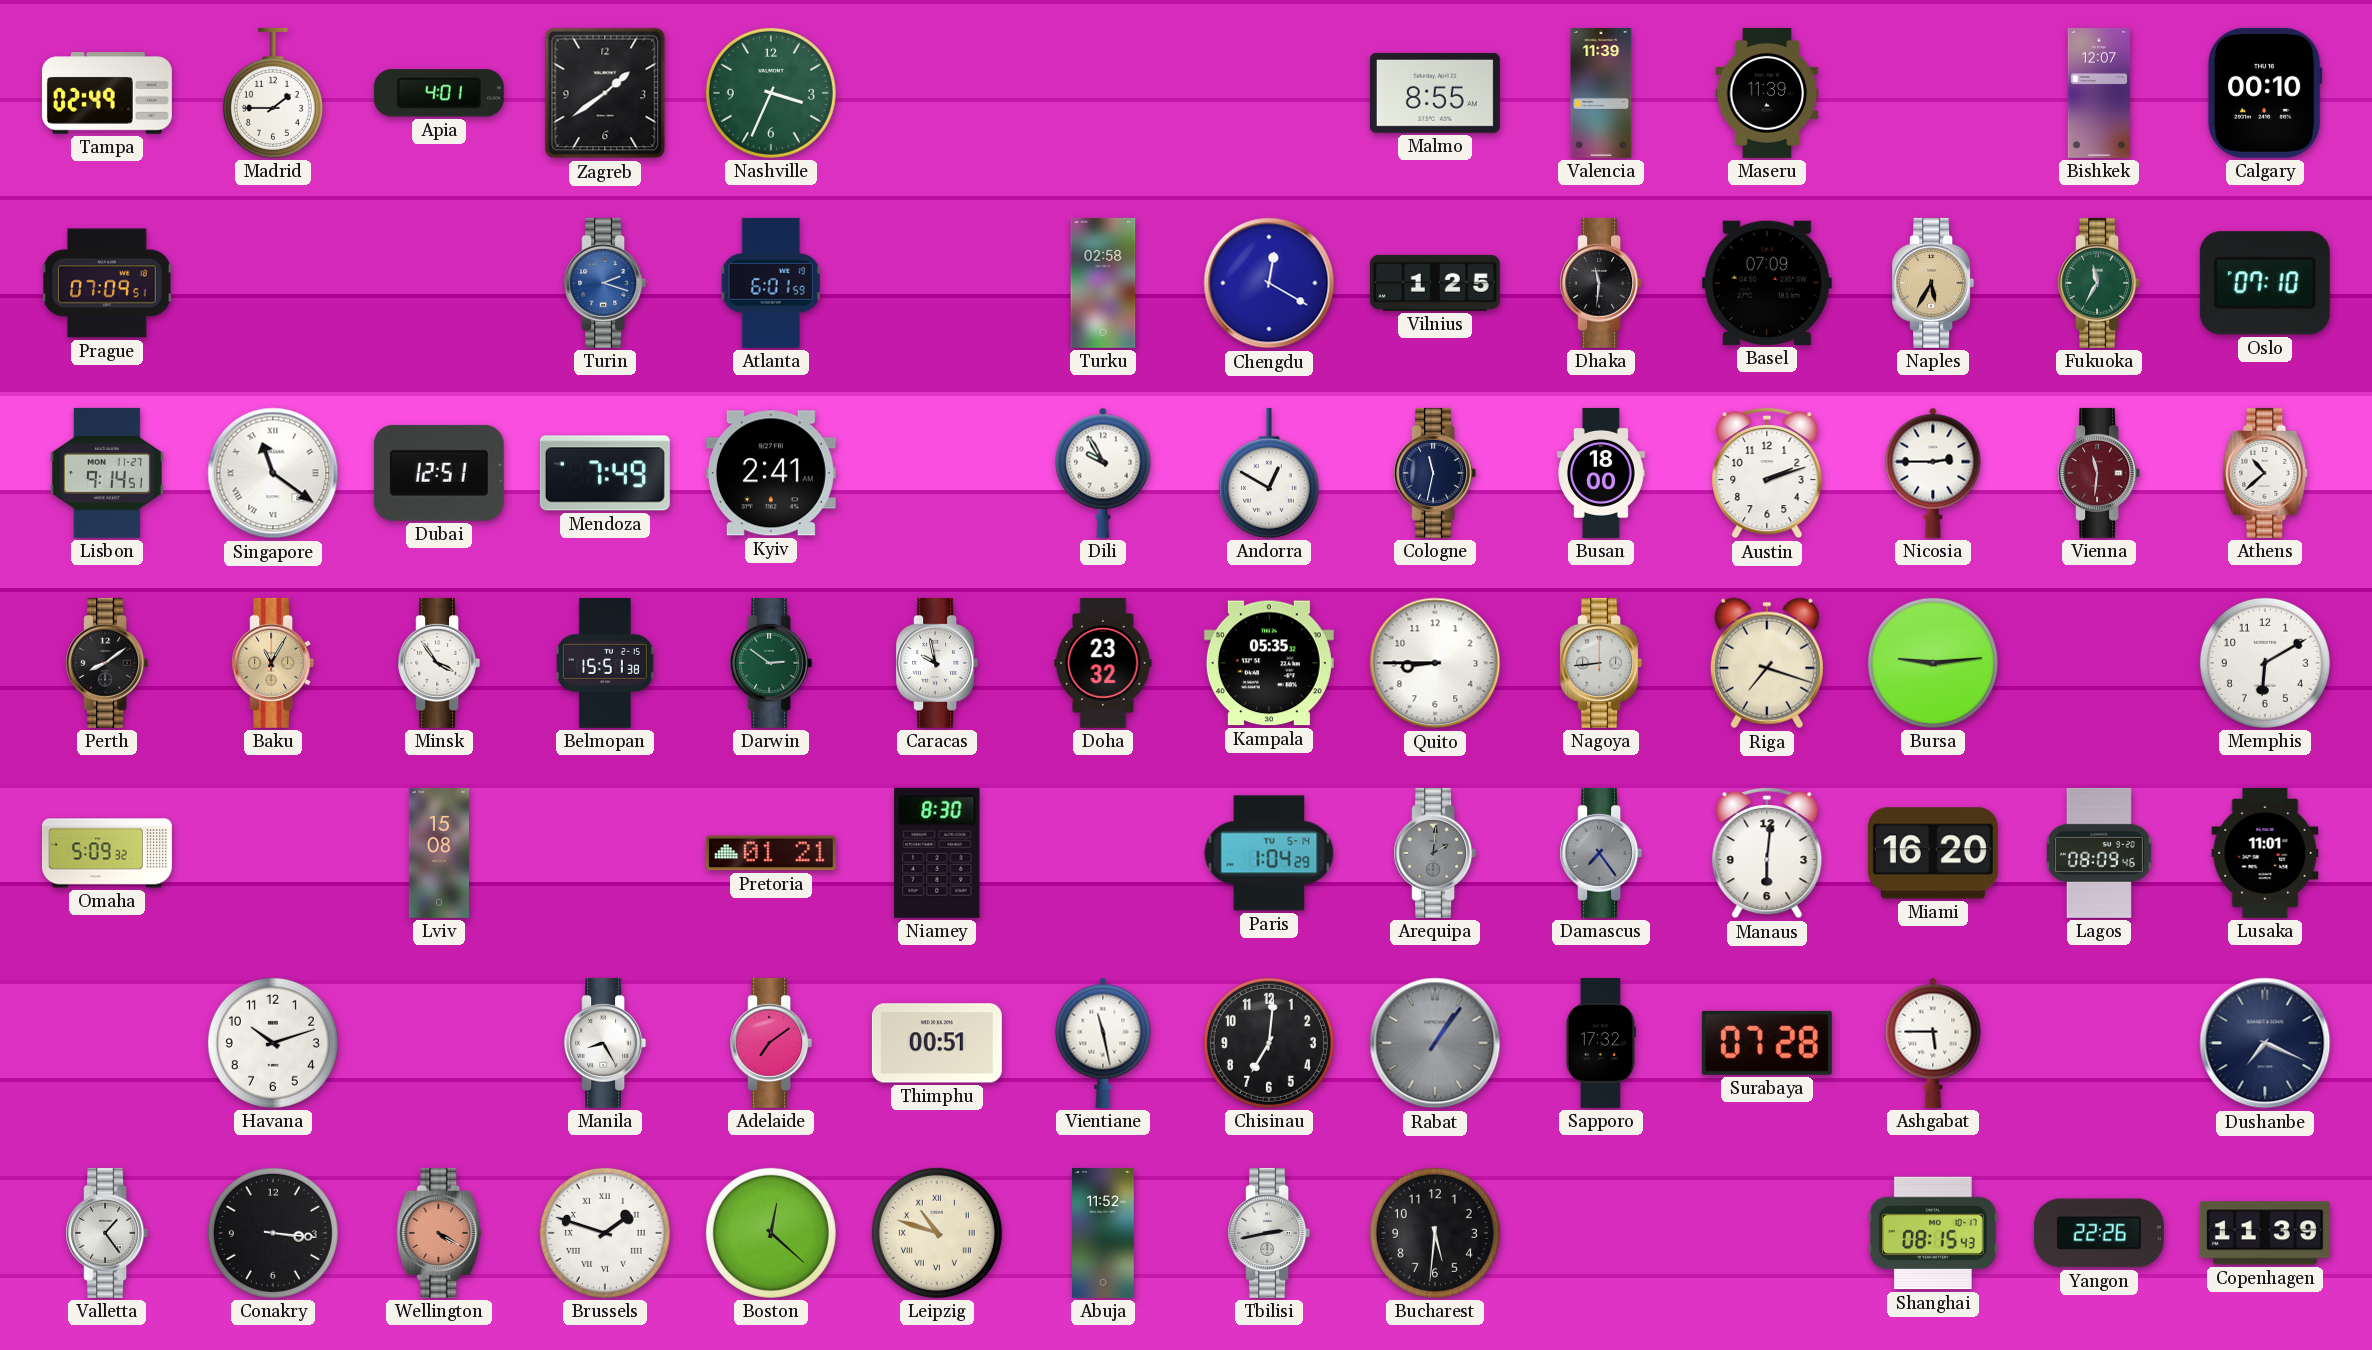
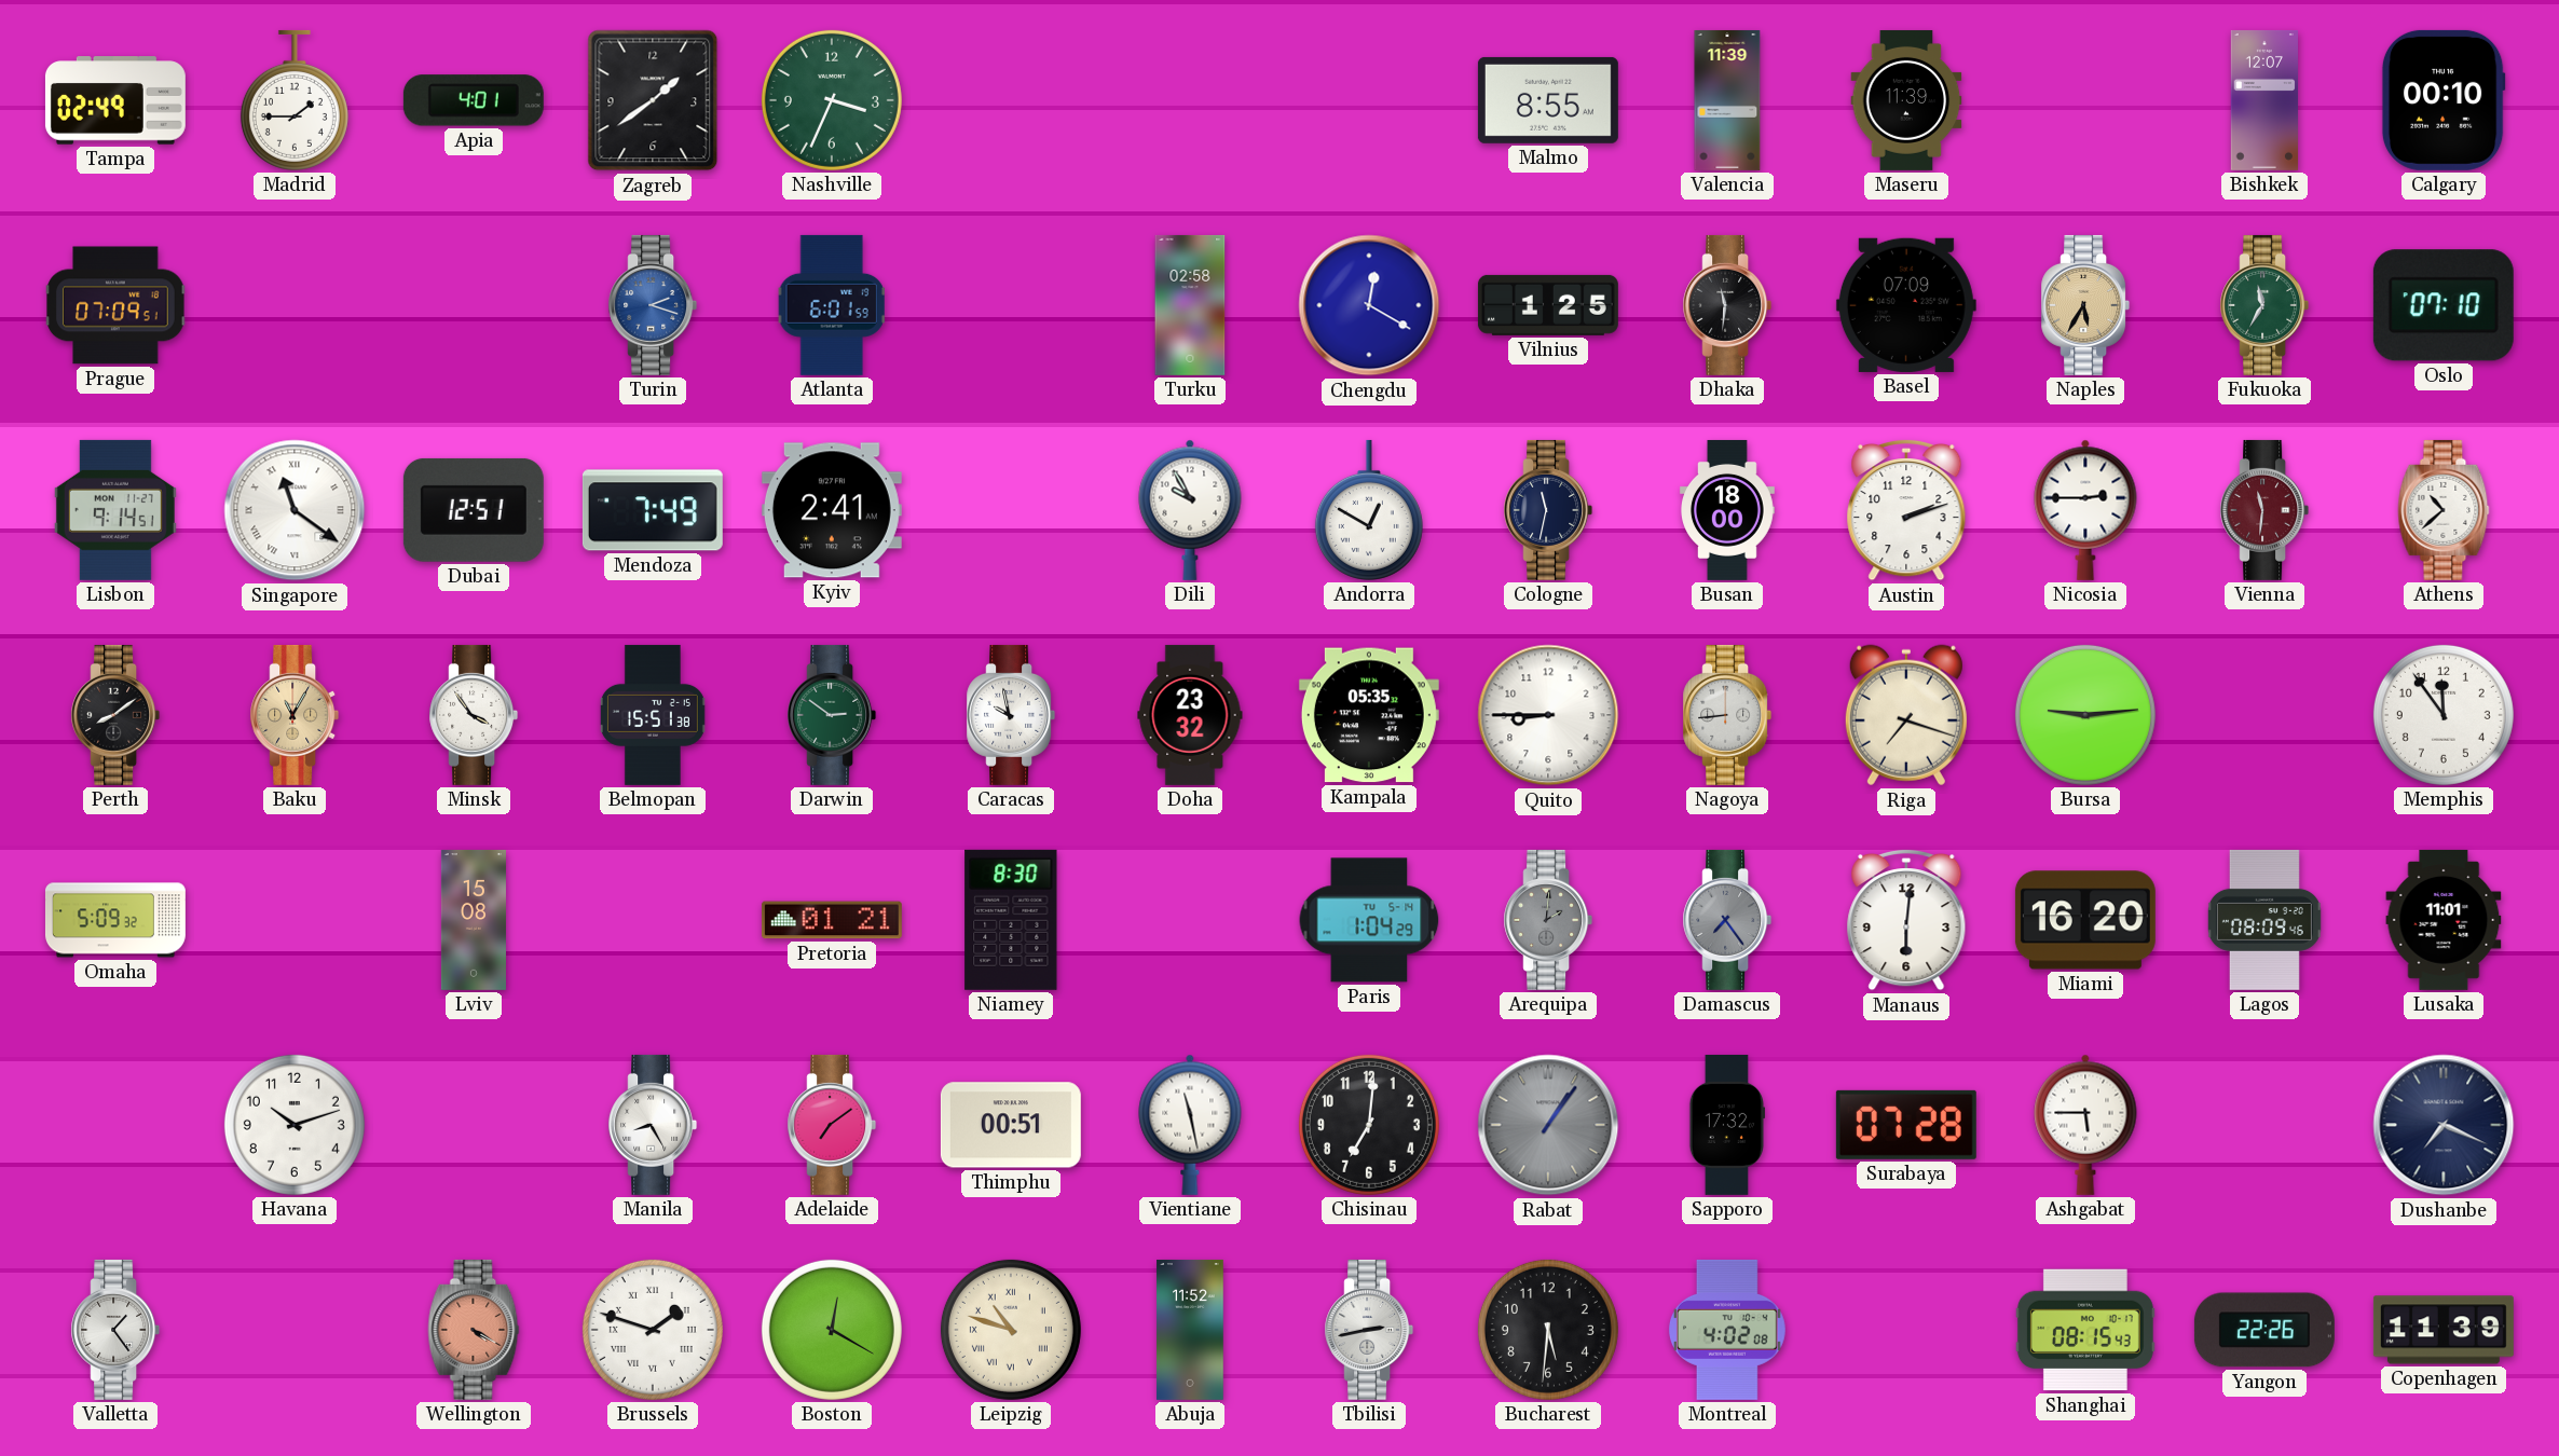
Memphis: 6:10 -> 11:54
Conakry: 3:16 -> none
Boston: 12:22 -> 12:20
Montreal: none -> 4:02
